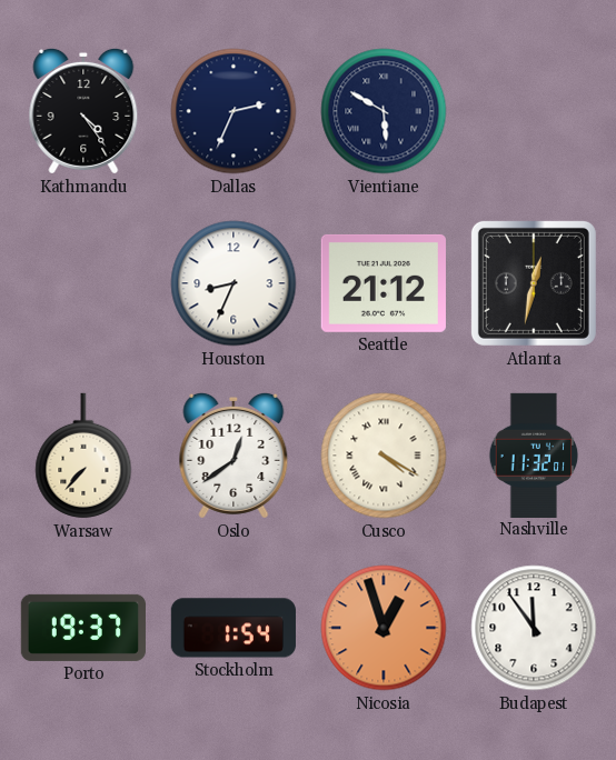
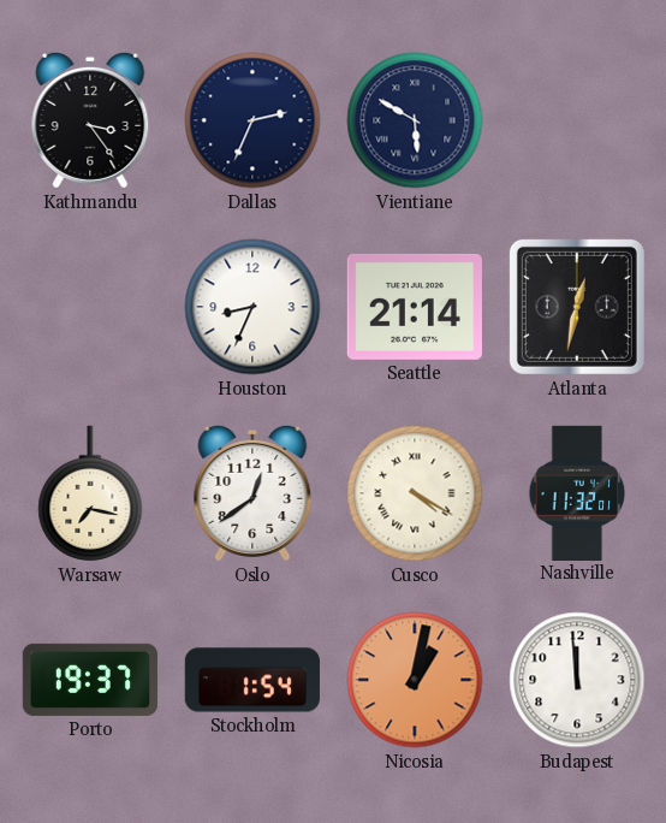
Kathmandu: 4:24 -> 3:24
Seattle: 21:12 -> 21:14
Warsaw: 7:37 -> 7:17
Nicosia: 12:57 -> 1:02
Budapest: 11:54 -> 11:59
